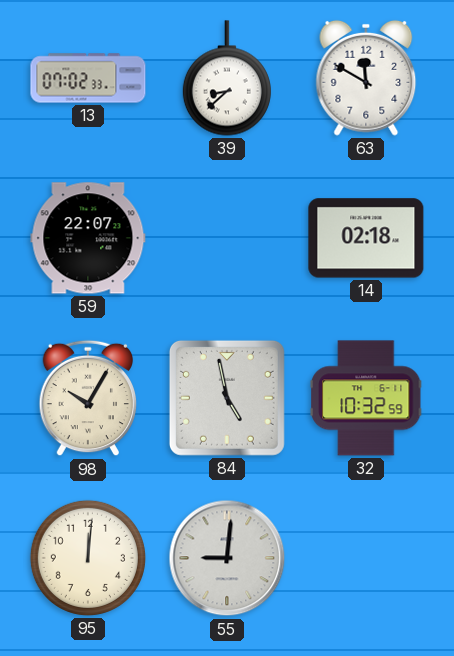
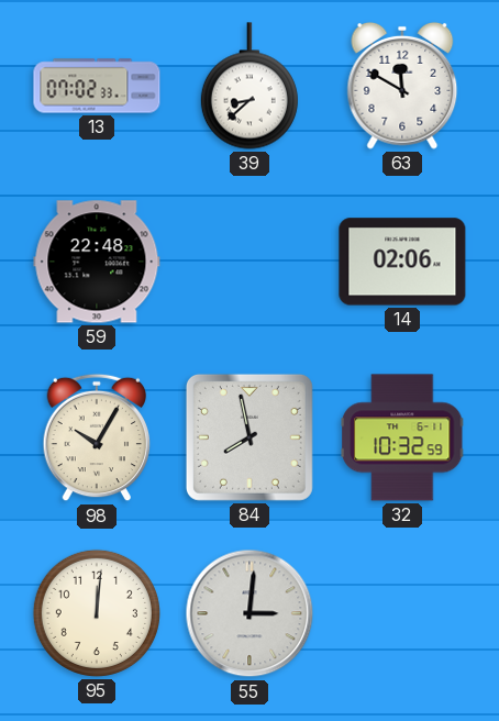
59: 22:07 -> 22:48
14: 02:18 -> 02:06
84: 4:58 -> 7:58
55: 9:01 -> 3:01
